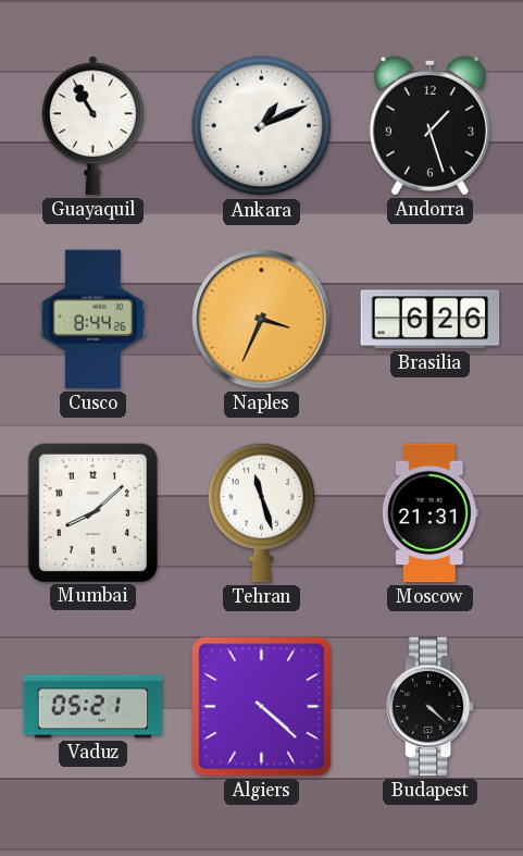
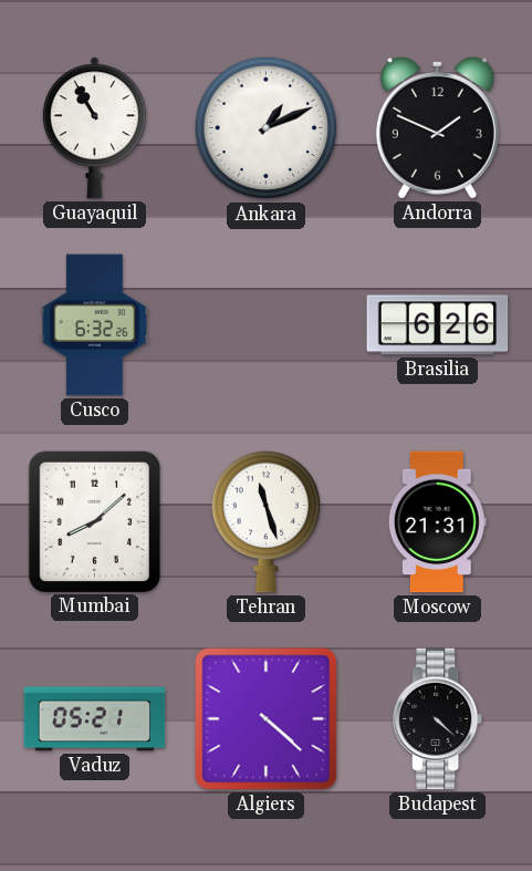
Andorra: 1:27 -> 1:49
Cusco: 8:44 -> 6:32
Naples: 3:34 -> none
